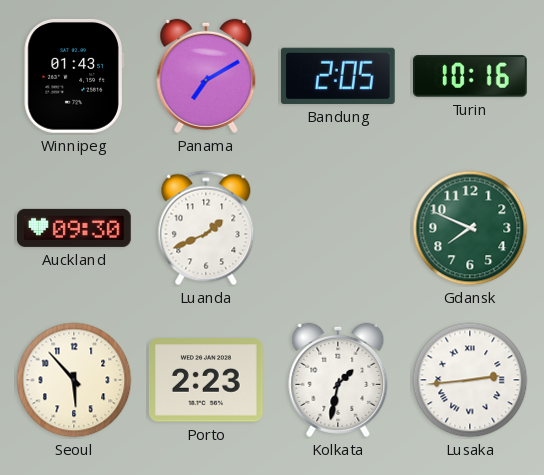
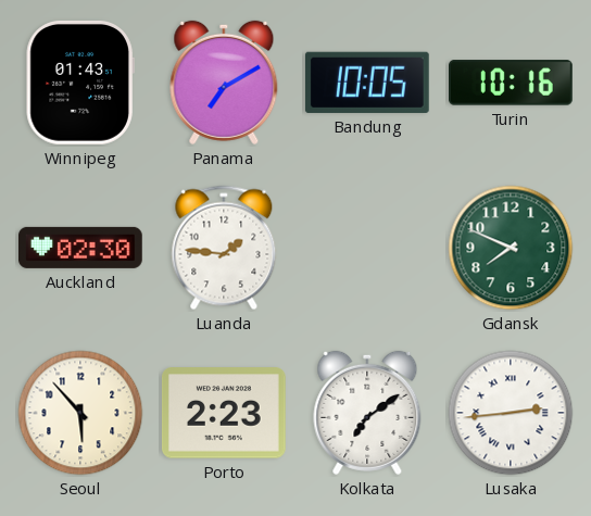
Bandung: 2:05 -> 10:05
Auckland: 09:30 -> 02:30
Luanda: 1:41 -> 1:46
Kolkata: 1:32 -> 7:09
